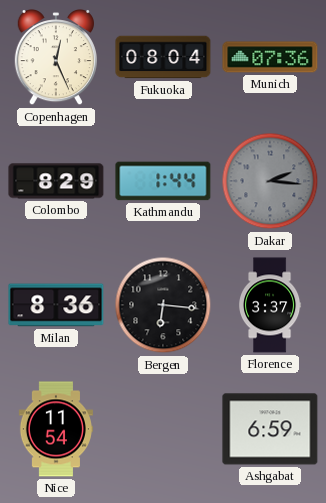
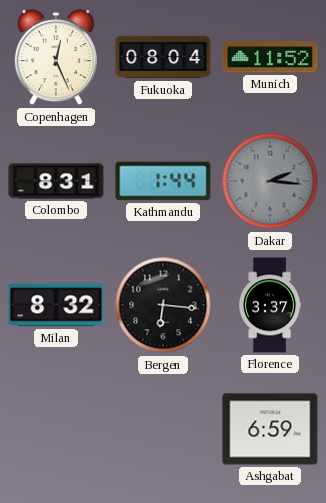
Munich: 07:36 -> 11:52
Colombo: 8:29 -> 8:31
Milan: 8:36 -> 8:32
Nice: 11:54 -> none
